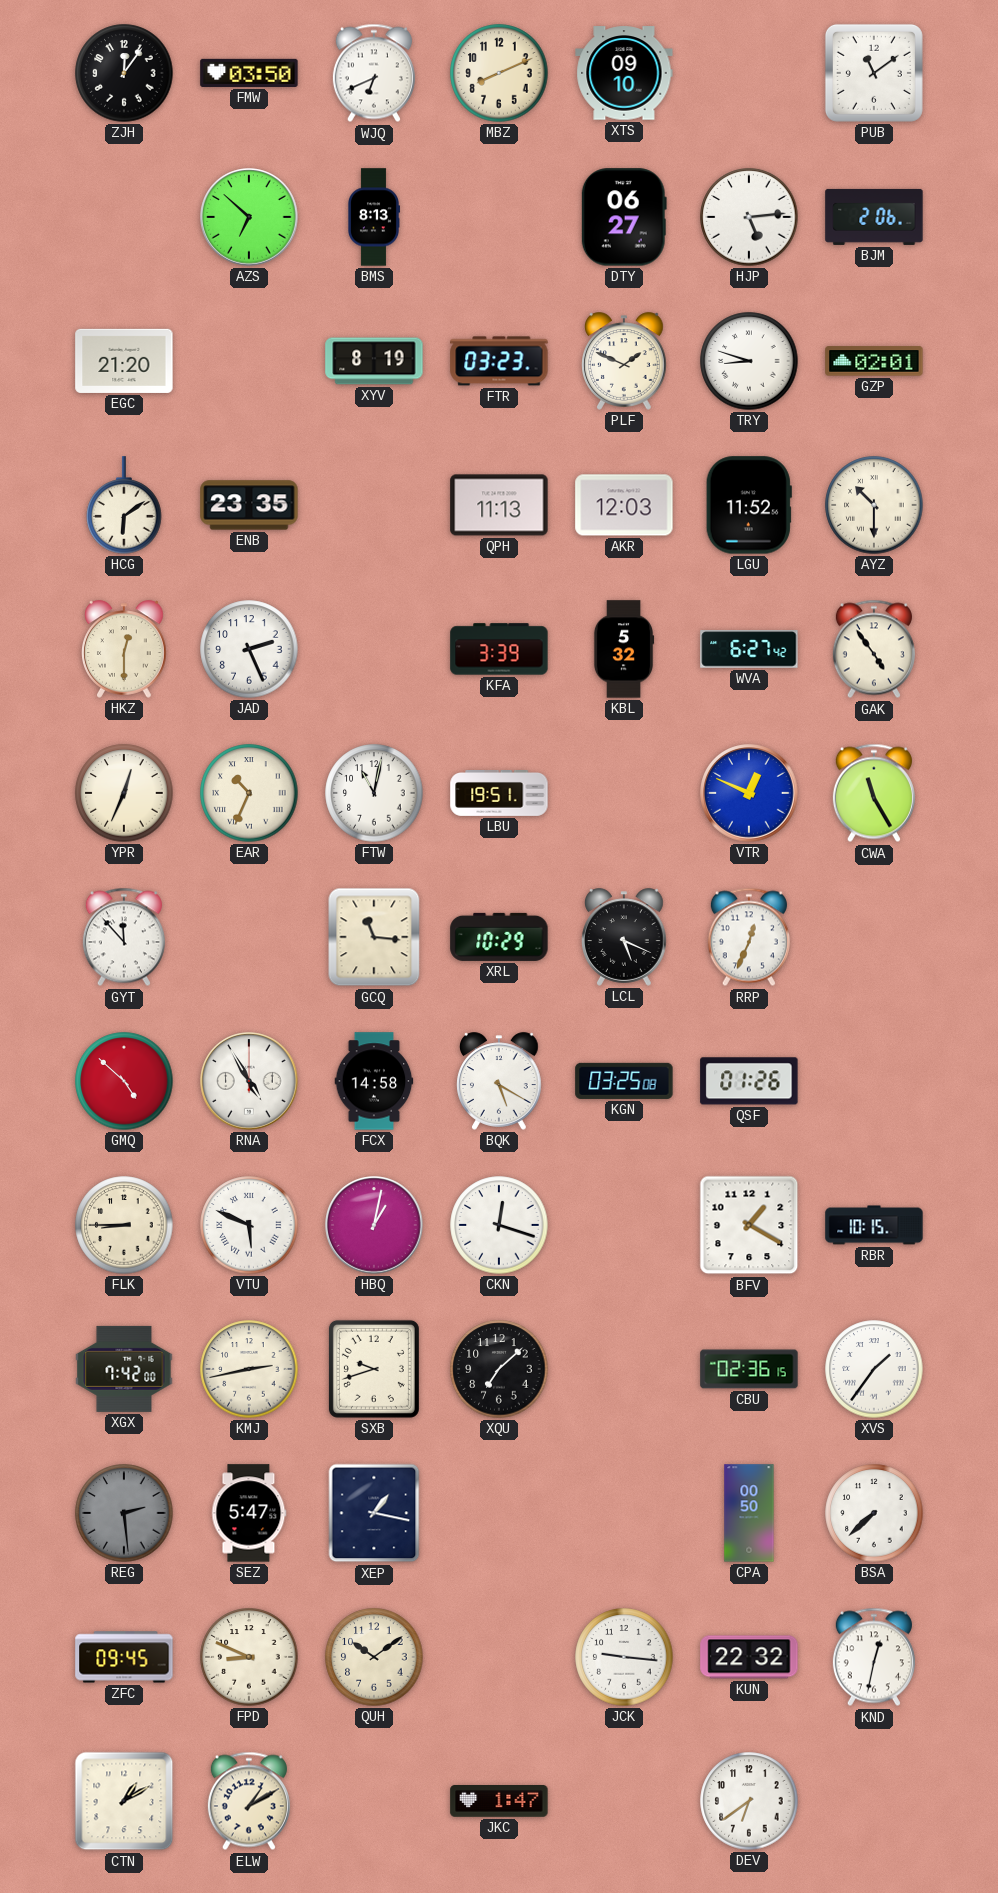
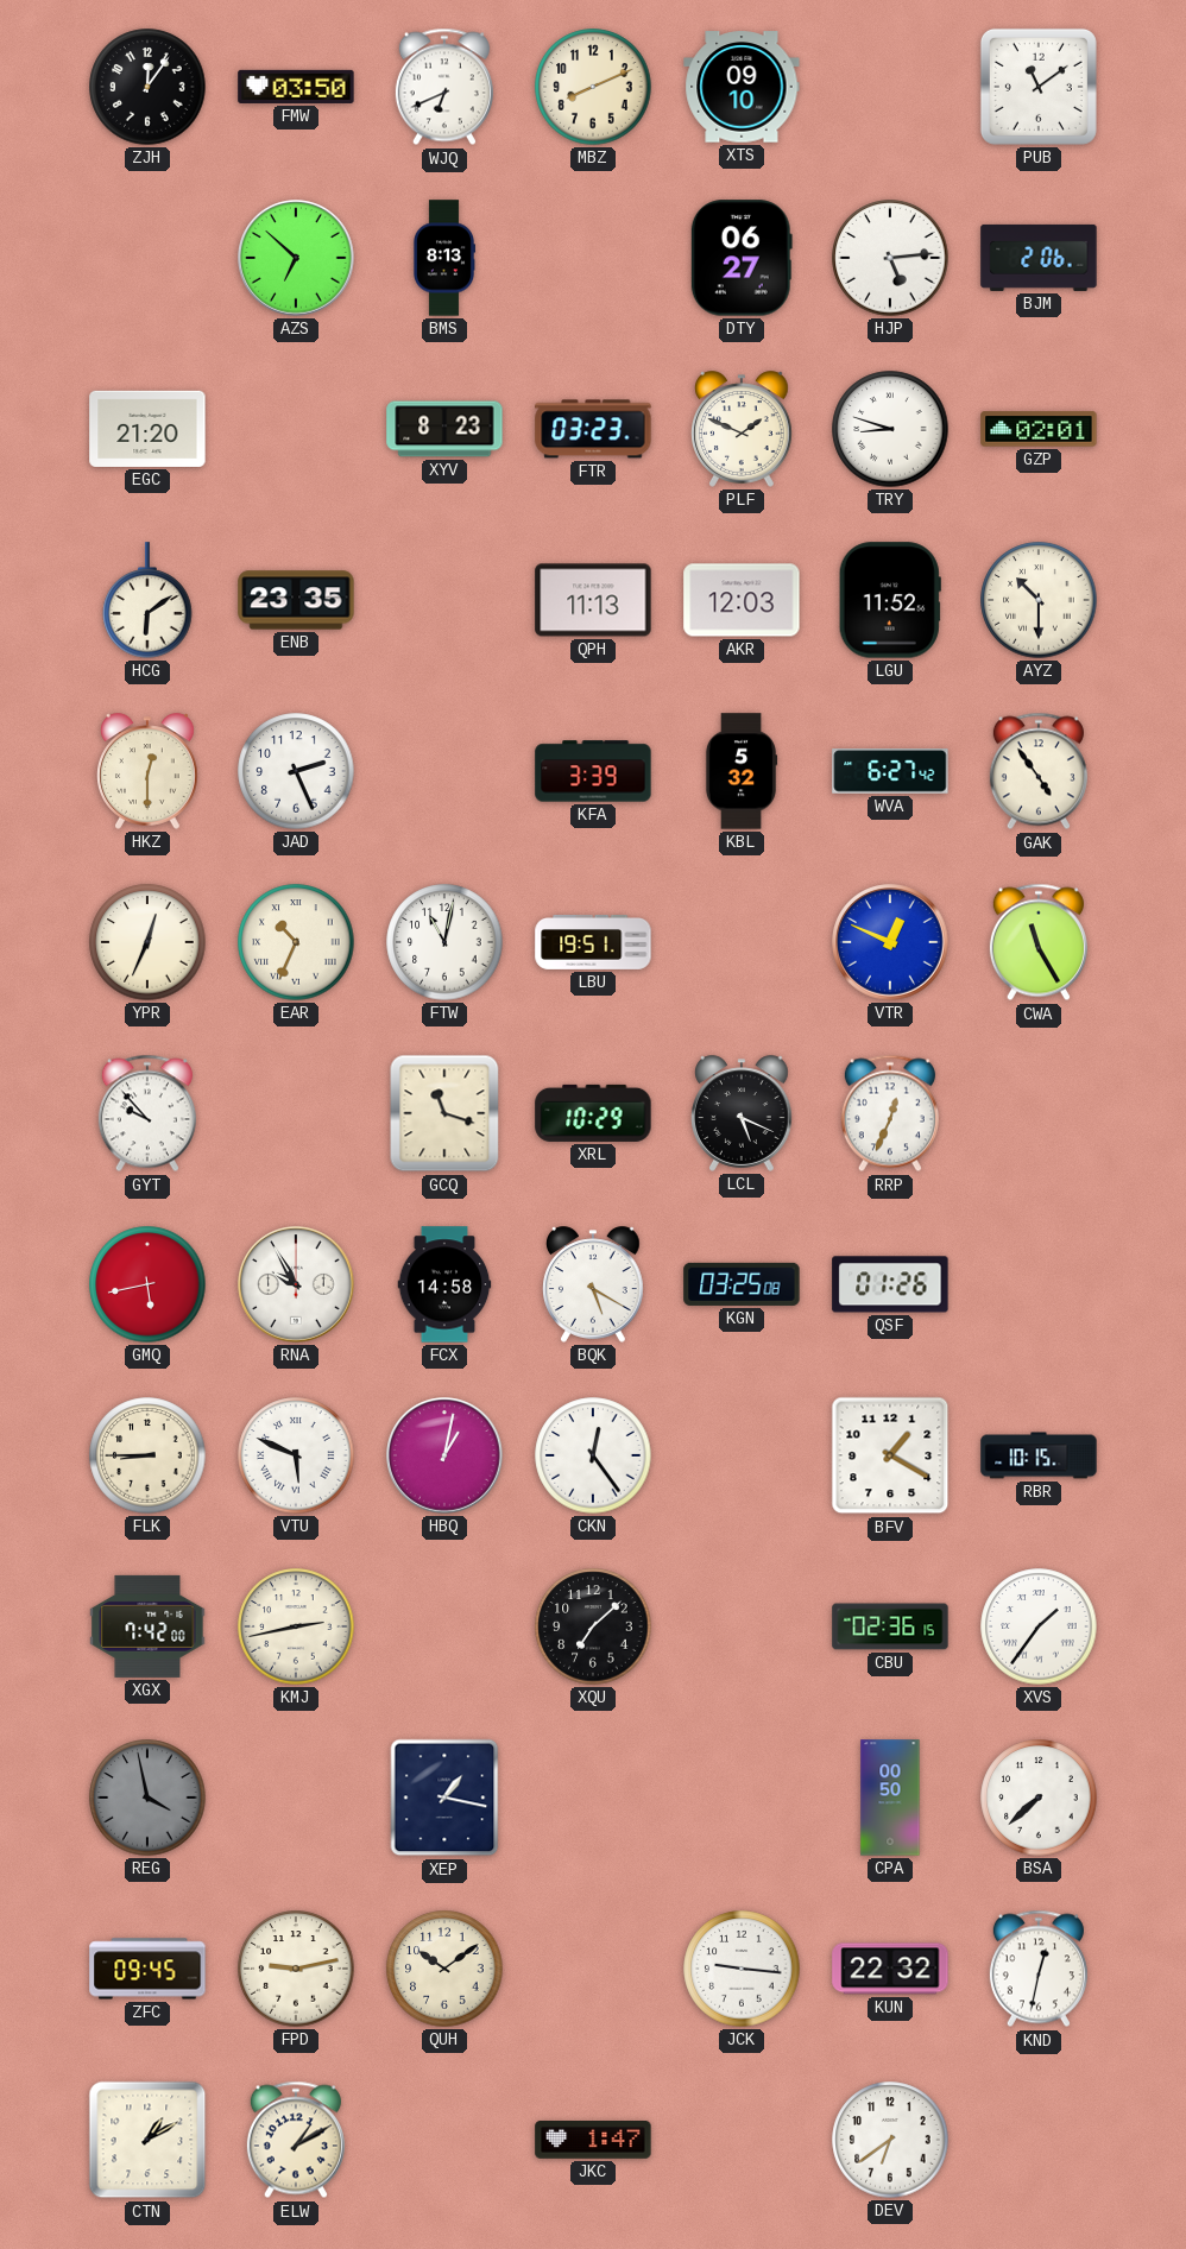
XYV: 8:19 -> 8:23
GYT: 11:53 -> 9:53
GCQ: 11:16 -> 11:18
GMQ: 4:52 -> 5:43
RNA: 4:55 -> 9:55
CKN: 12:18 -> 12:24
SXB: 9:42 -> none
REG: 2:29 -> 3:58
SEZ: 5:47 -> none
FPD: 8:49 -> 9:13
